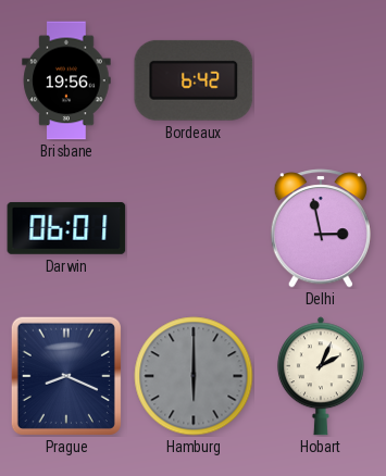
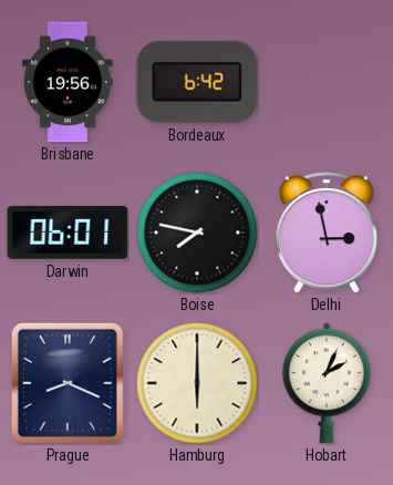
Boise: none -> 7:47
Hamburg dial: grey -> cream
